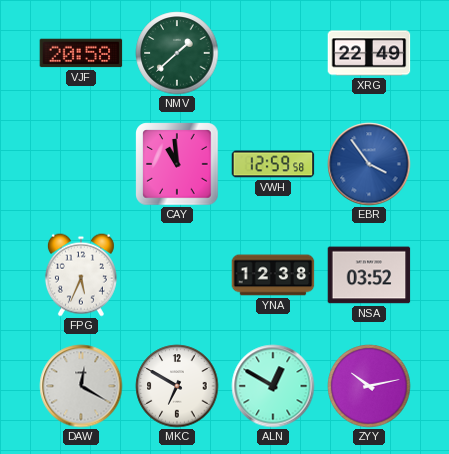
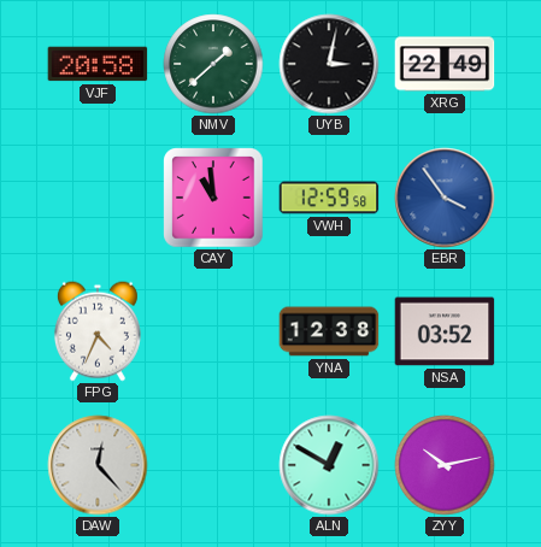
UYB: none -> 3:02
FPG: 5:34 -> 4:34
DAW: 12:20 -> 12:23
MKC: 6:50 -> none
